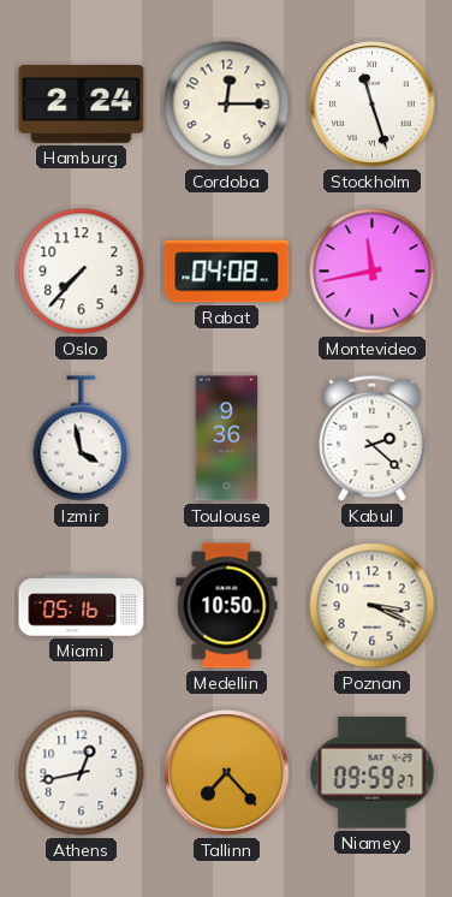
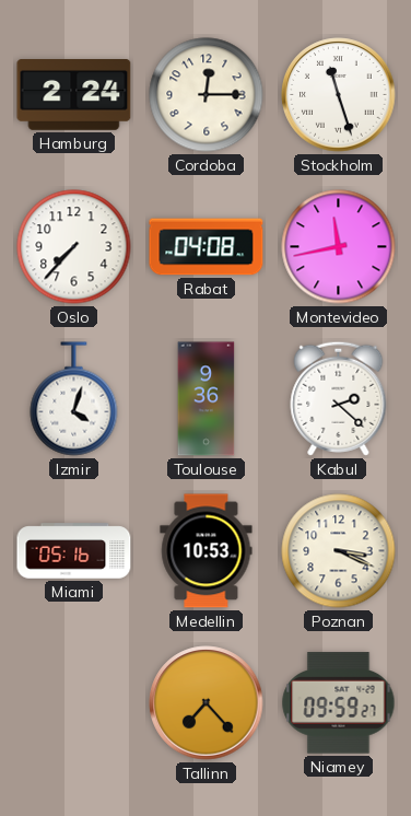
Izmir: 3:58 -> 4:03
Medellin: 10:50 -> 10:53
Athens: 12:43 -> none
